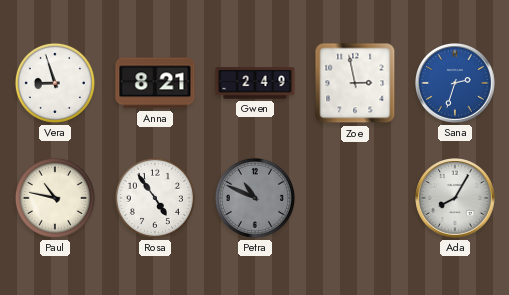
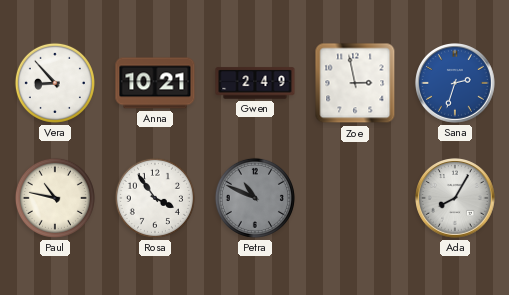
Vera: 8:57 -> 8:53
Anna: 8:21 -> 10:21
Rosa: 4:54 -> 3:54
